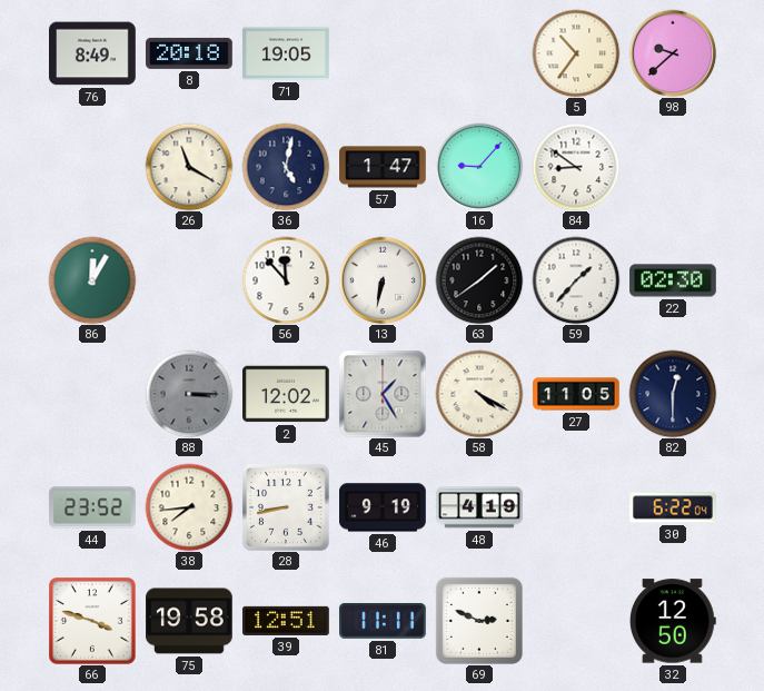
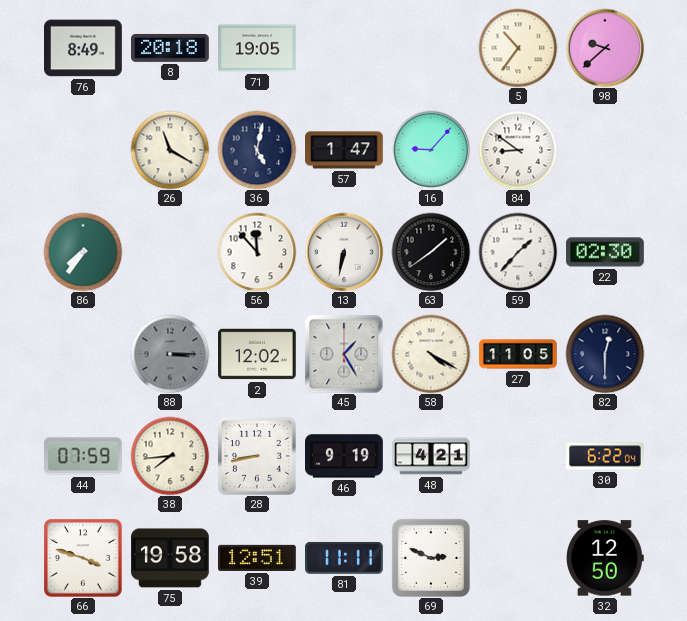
86: 12:05 -> 7:36
44: 23:52 -> 07:59
48: 4:19 -> 4:21
